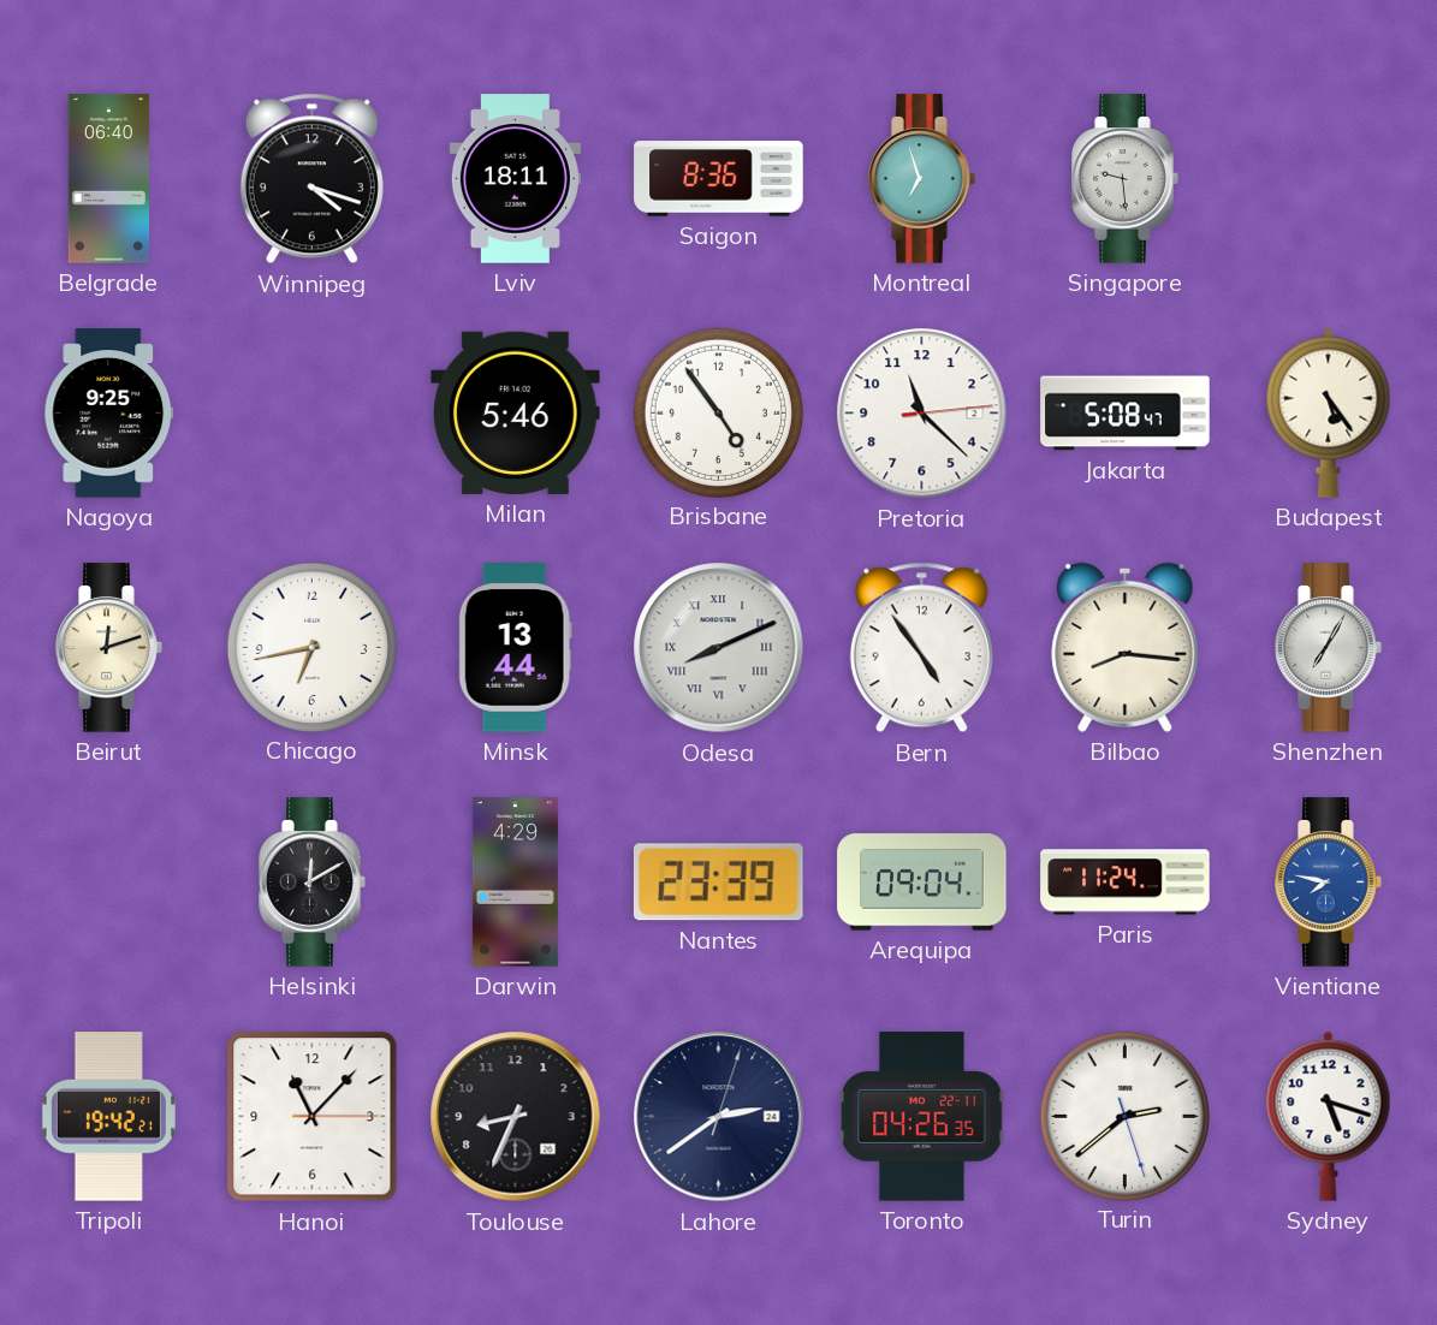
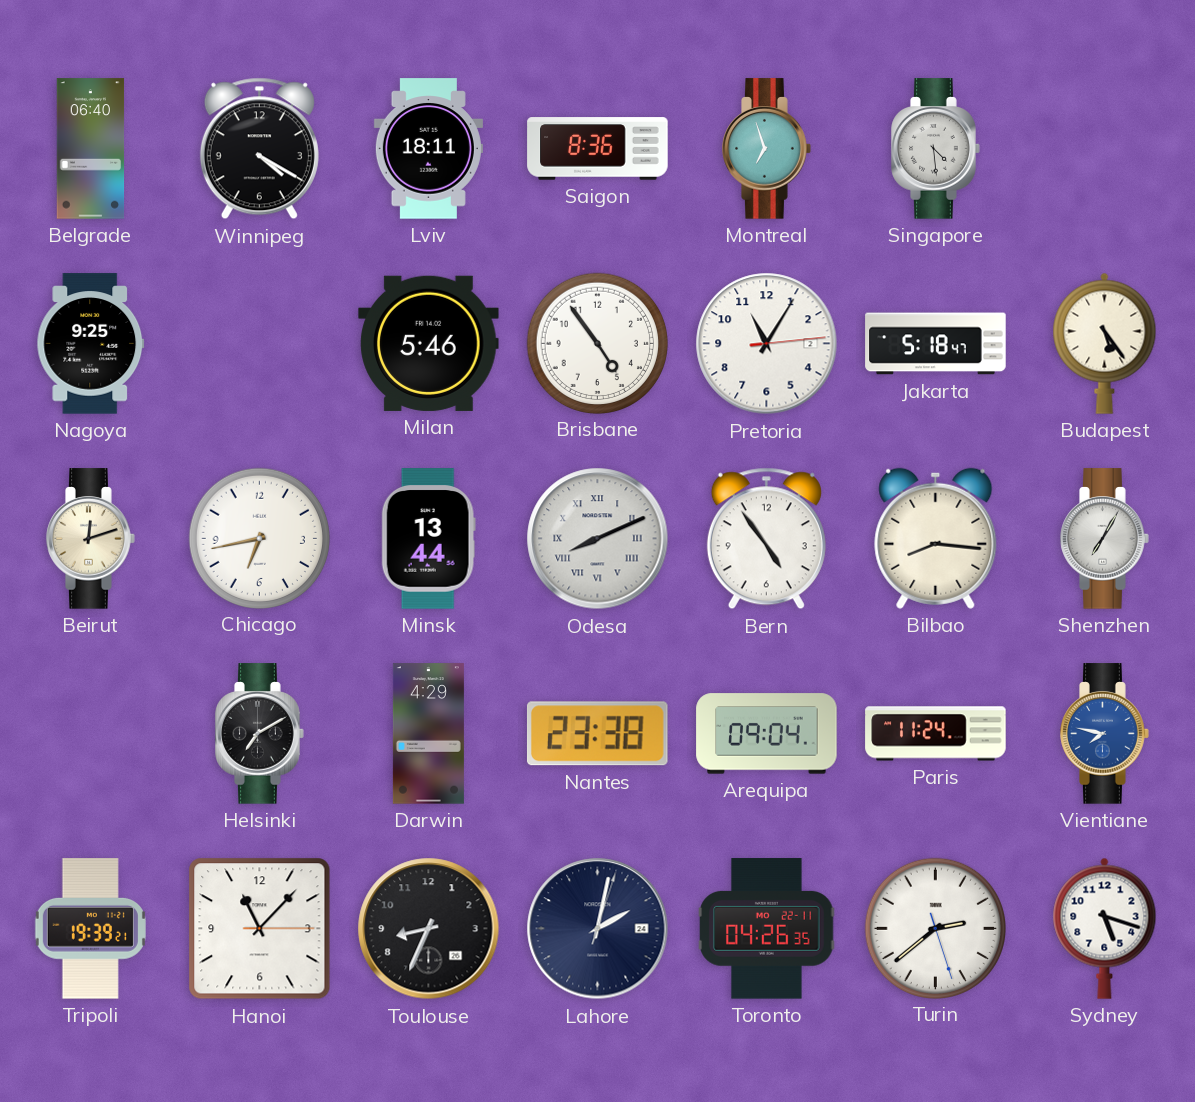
Winnipeg: 4:18 -> 4:20
Singapore: 9:29 -> 4:29
Pretoria: 11:22 -> 11:05
Jakarta: 5:08 -> 5:18
Helsinki: 12:10 -> 7:10
Nantes: 23:39 -> 23:38
Tripoli: 19:42 -> 19:39
Lahore: 2:39 -> 2:02
